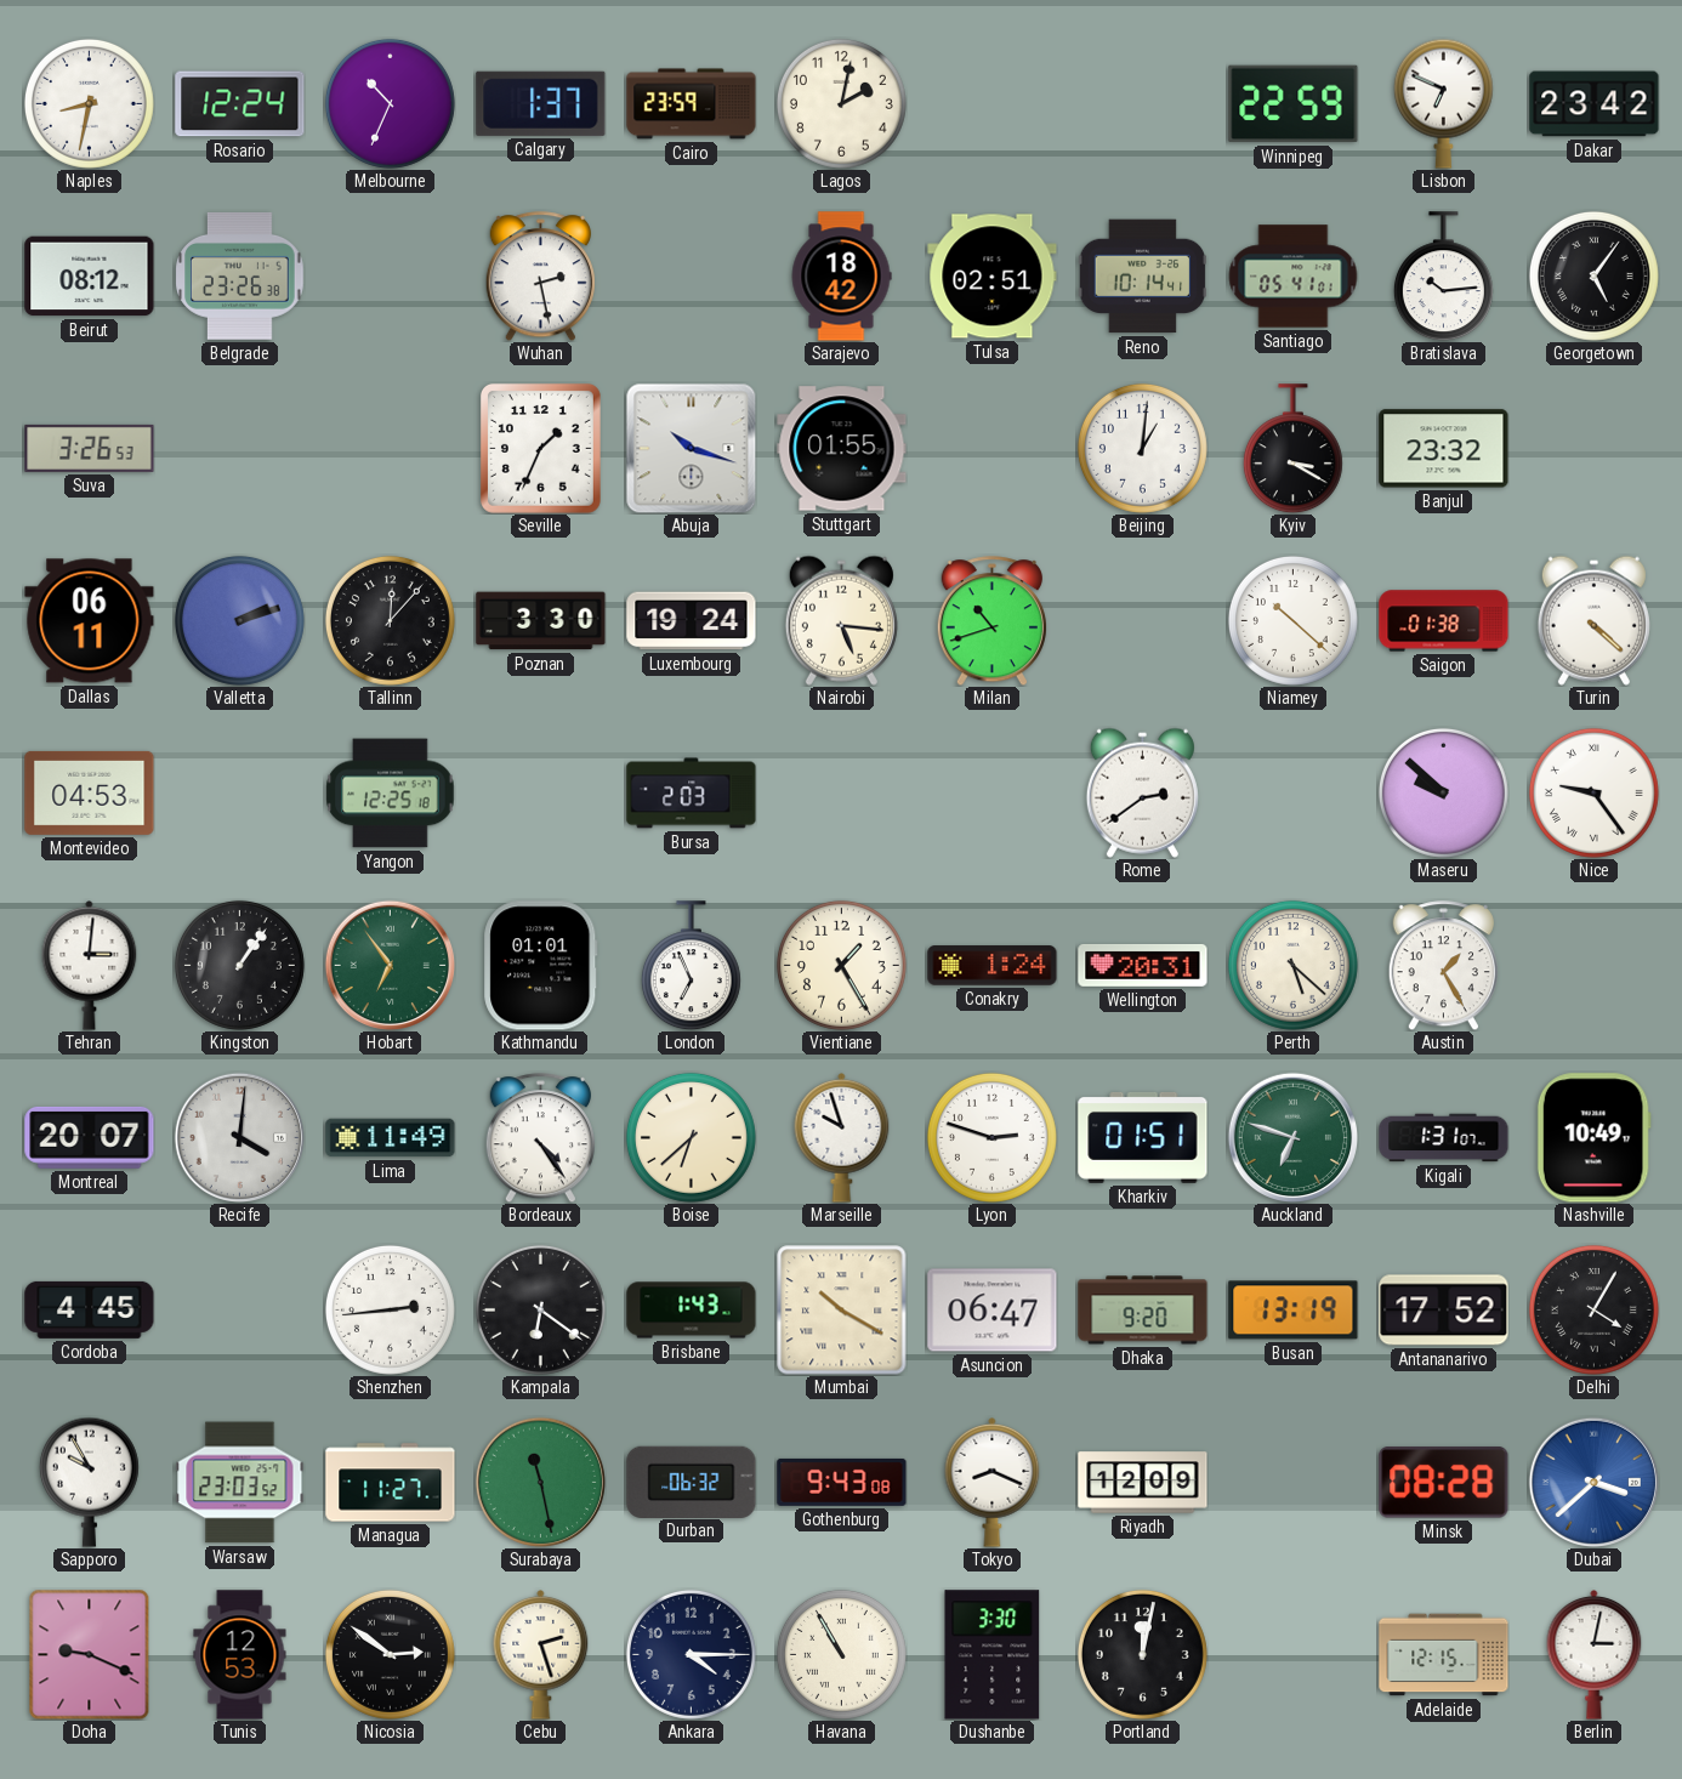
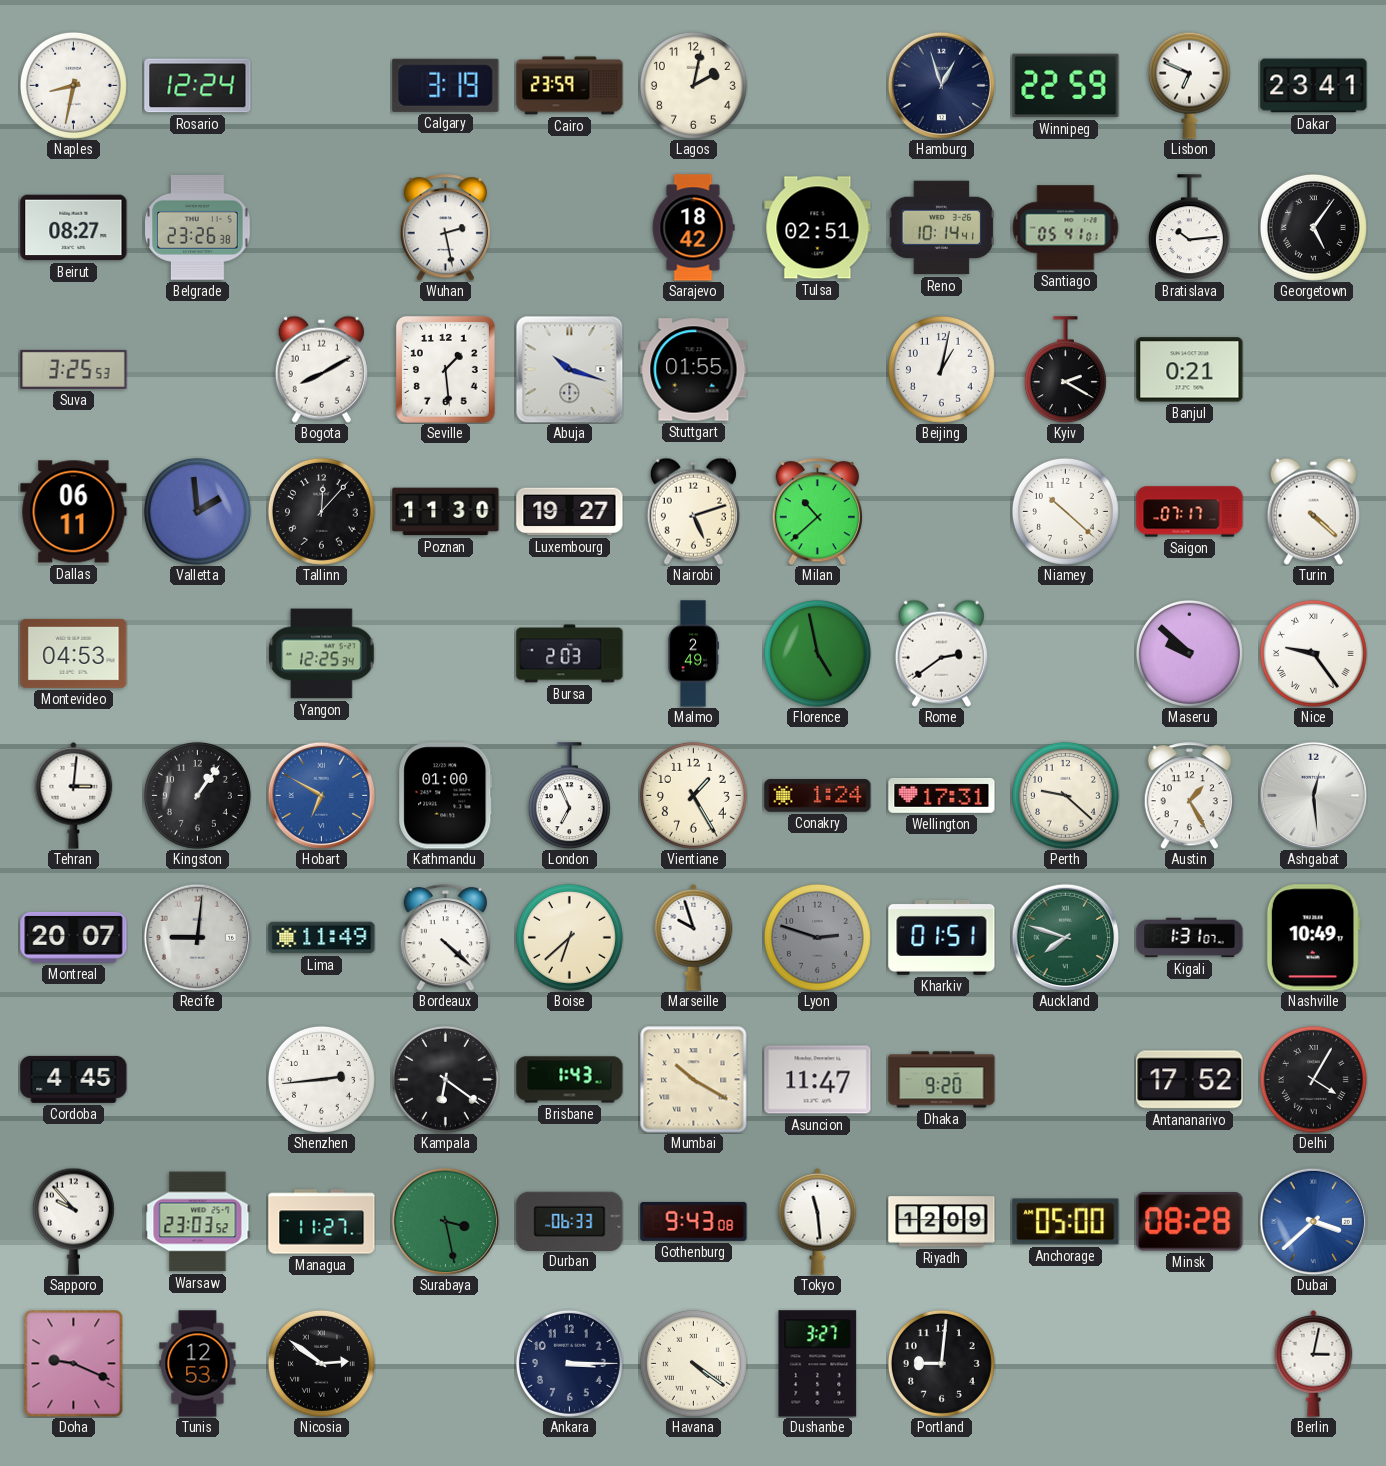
Melbourne: 10:34 -> none
Calgary: 1:37 -> 3:19
Hamburg: none -> 12:57
Dakar: 23:42 -> 23:41
Beirut: 08:12 -> 08:27
Suva: 3:26 -> 3:25
Bogota: none -> 8:10
Seville: 1:34 -> 1:29
Beijing: 1:01 -> 1:02
Kyiv: 3:20 -> 2:20
Banjul: 23:32 -> 0:21
Valletta: 2:12 -> 1:59
Poznan: 3:30 -> 11:30
Luxembourg: 19:24 -> 19:27
Nairobi: 5:16 -> 5:12
Milan: 10:42 -> 10:38
Saigon: 01:38 -> 07:17
Yangon: 12:25:18 -> 12:25:34
Malmo: none -> 2:49
Florence: none -> 4:58
Hobart: 6:54 -> 6:50
Hobart dial: green -> blue
Kathmandu: 01:01 -> 01:00
Wellington: 20:31 -> 17:31
Perth: 5:22 -> 9:22
Ashgabat: none -> 12:29
Recife: 4:01 -> 9:01
Bordeaux: 4:24 -> 4:22
Lyon dial: white -> grey
Auckland: 6:48 -> 7:48
Asuncion: 06:47 -> 11:47
Busan: 13:19 -> none
Sapporo: 9:55 -> 9:53
Surabaya: 11:28 -> 3:28
Durban: 06:32 -> 06:33
Tokyo: 8:19 -> 11:29
Anchorage: none -> 05:00
Cebu: 2:27 -> none
Ankara: 4:15 -> 3:15
Havana: 10:55 -> 4:21
Dushanbe: 3:30 -> 3:27
Portland: 12:02 -> 9:01
Adelaide: 12:15 -> none
